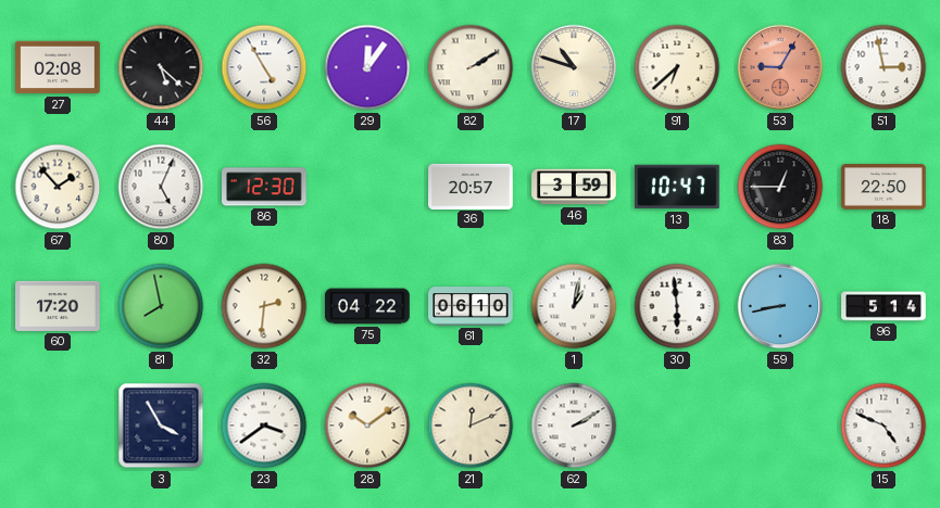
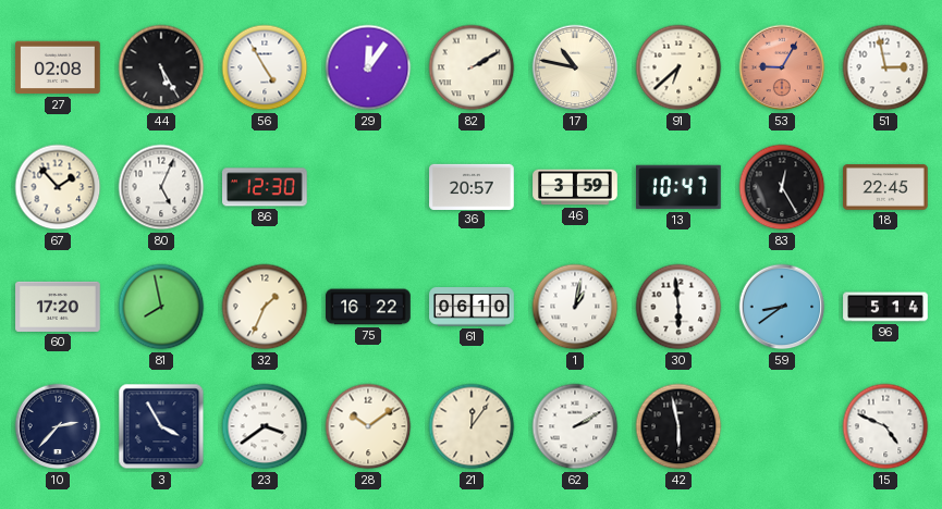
44: 5:22 -> 5:25
17: 10:48 -> 10:47
83: 12:45 -> 12:25
18: 22:50 -> 22:45
32: 2:31 -> 1:34
75: 04:22 -> 16:22
59: 8:43 -> 8:39
10: none -> 2:37
21: 12:11 -> 12:06
42: none -> 5:58
